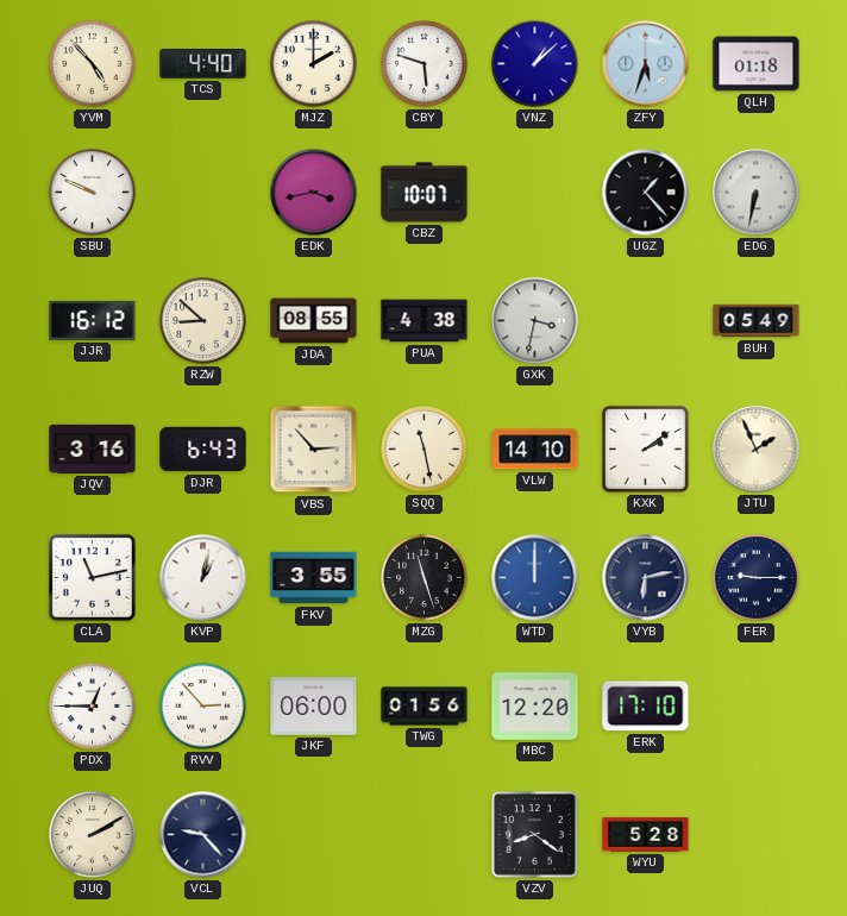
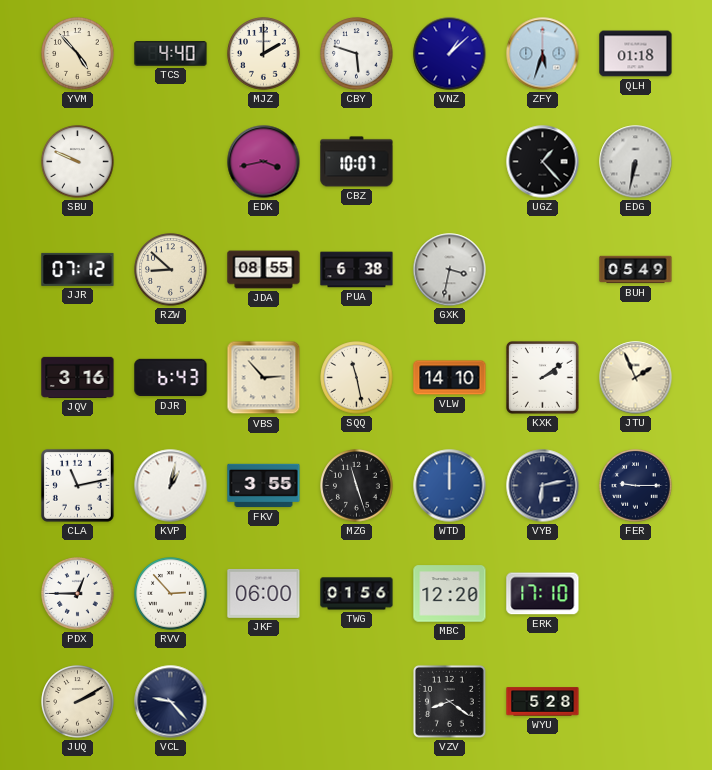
JJR: 16:12 -> 07:12
PUA: 4:38 -> 6:38
